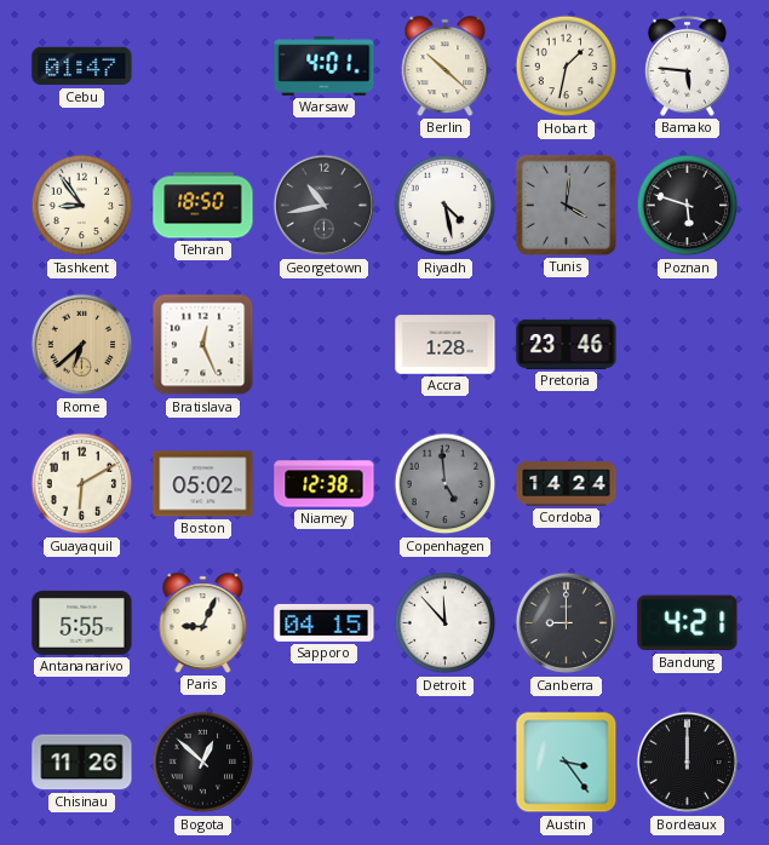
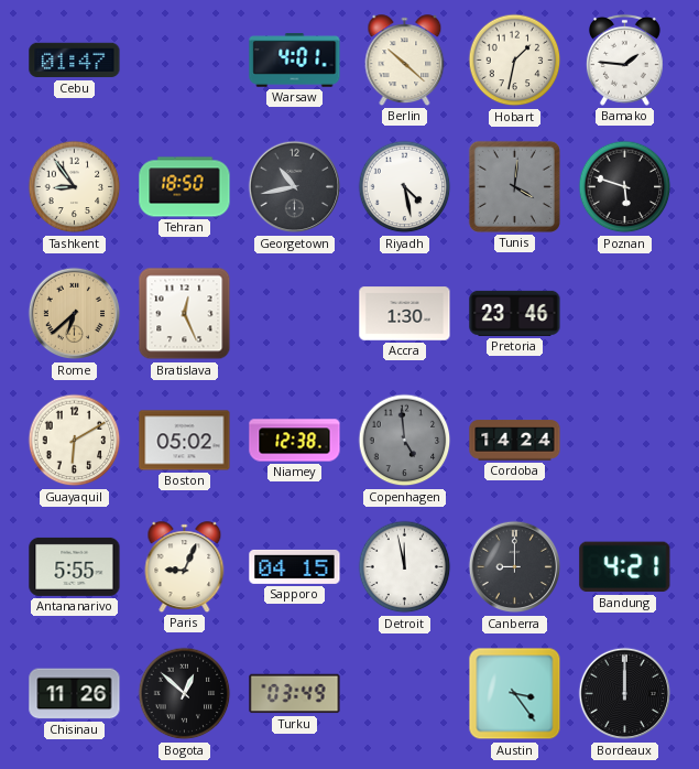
Bamako: 5:46 -> 1:46
Accra: 1:28 -> 1:30
Detroit: 11:53 -> 11:58
Turku: none -> 03:49
